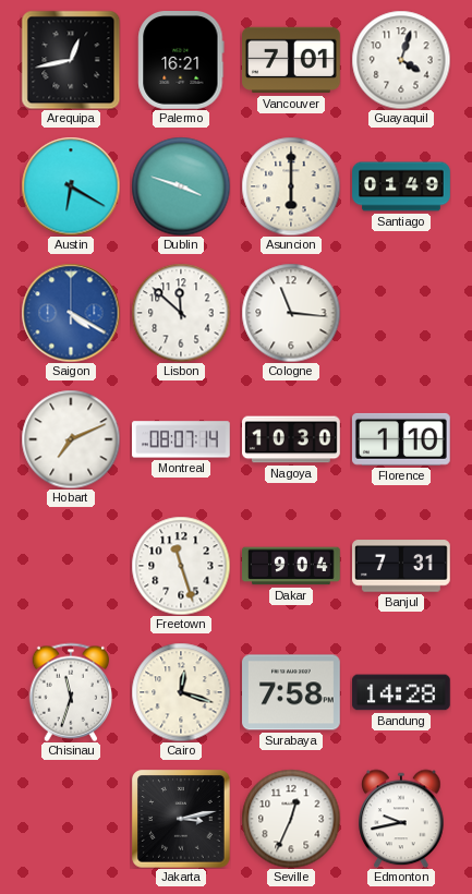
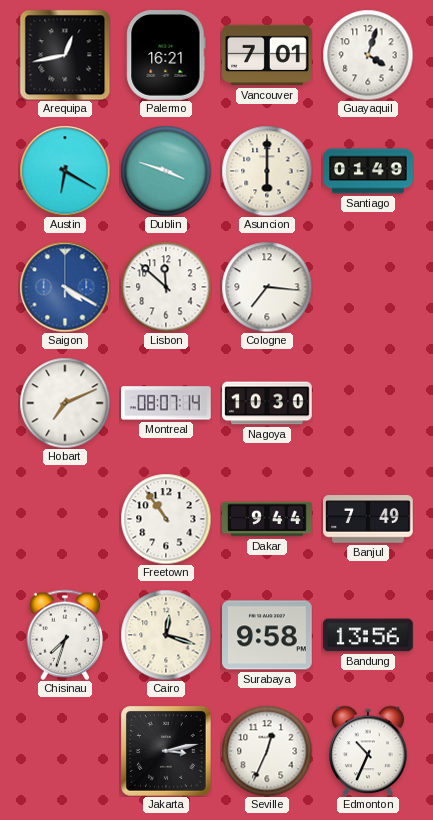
Cologne: 11:16 -> 7:16
Florence: 1:10 -> none
Freetown: 11:27 -> 10:54
Dakar: 9:04 -> 9:44
Banjul: 7:31 -> 7:49
Chisinau: 11:33 -> 7:33
Surabaya: 7:58 -> 9:58
Bandung: 14:28 -> 13:56
Edmonton: 9:43 -> 10:34
